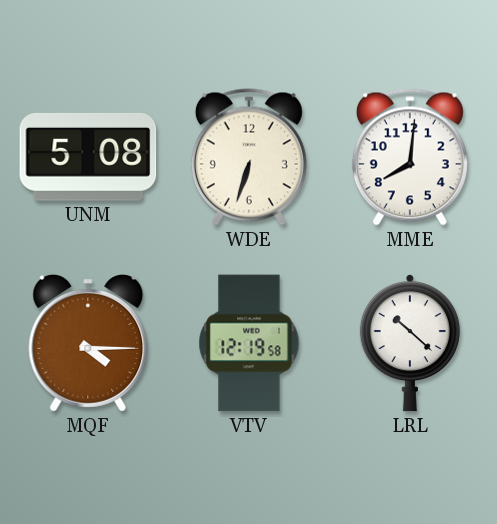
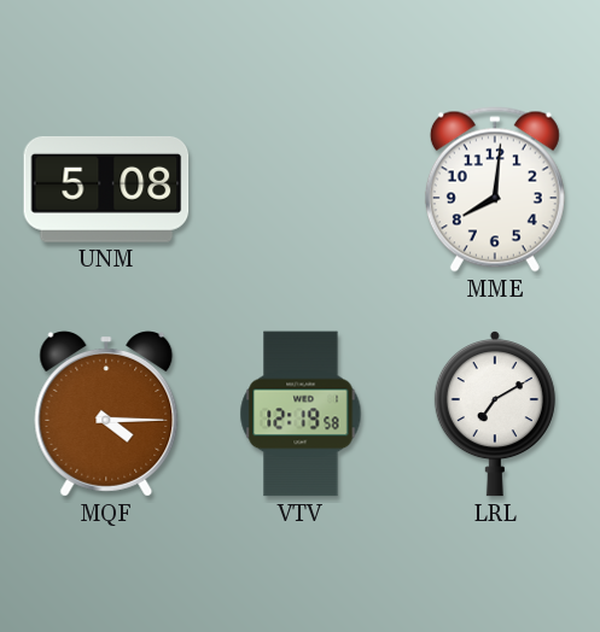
WDE: 6:33 -> none
LRL: 10:22 -> 7:10
